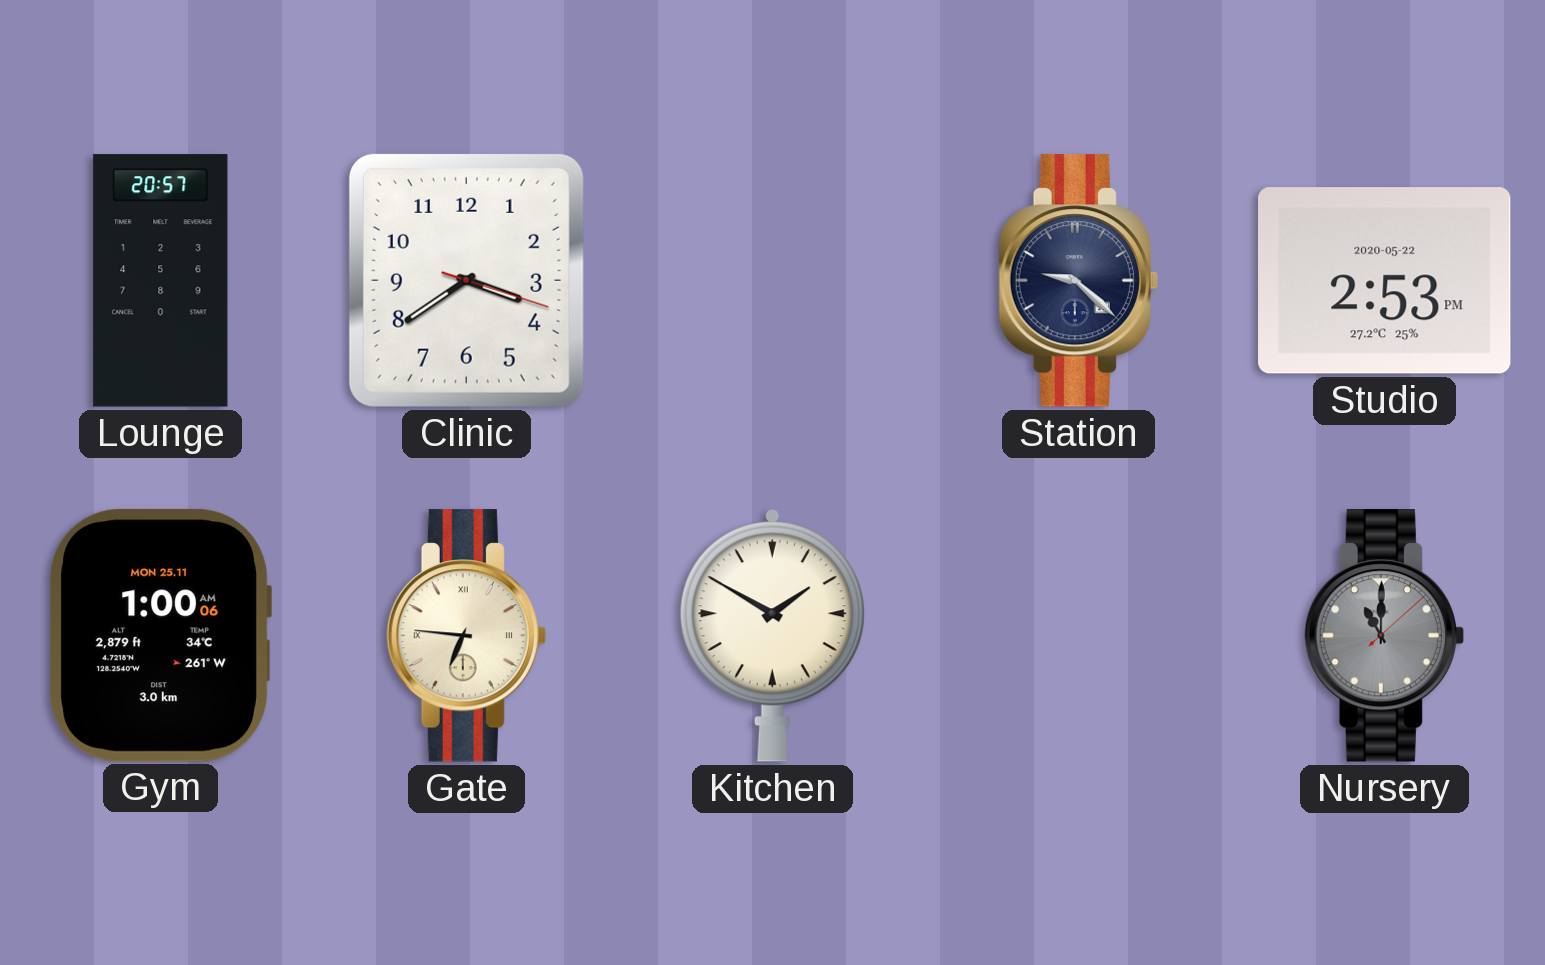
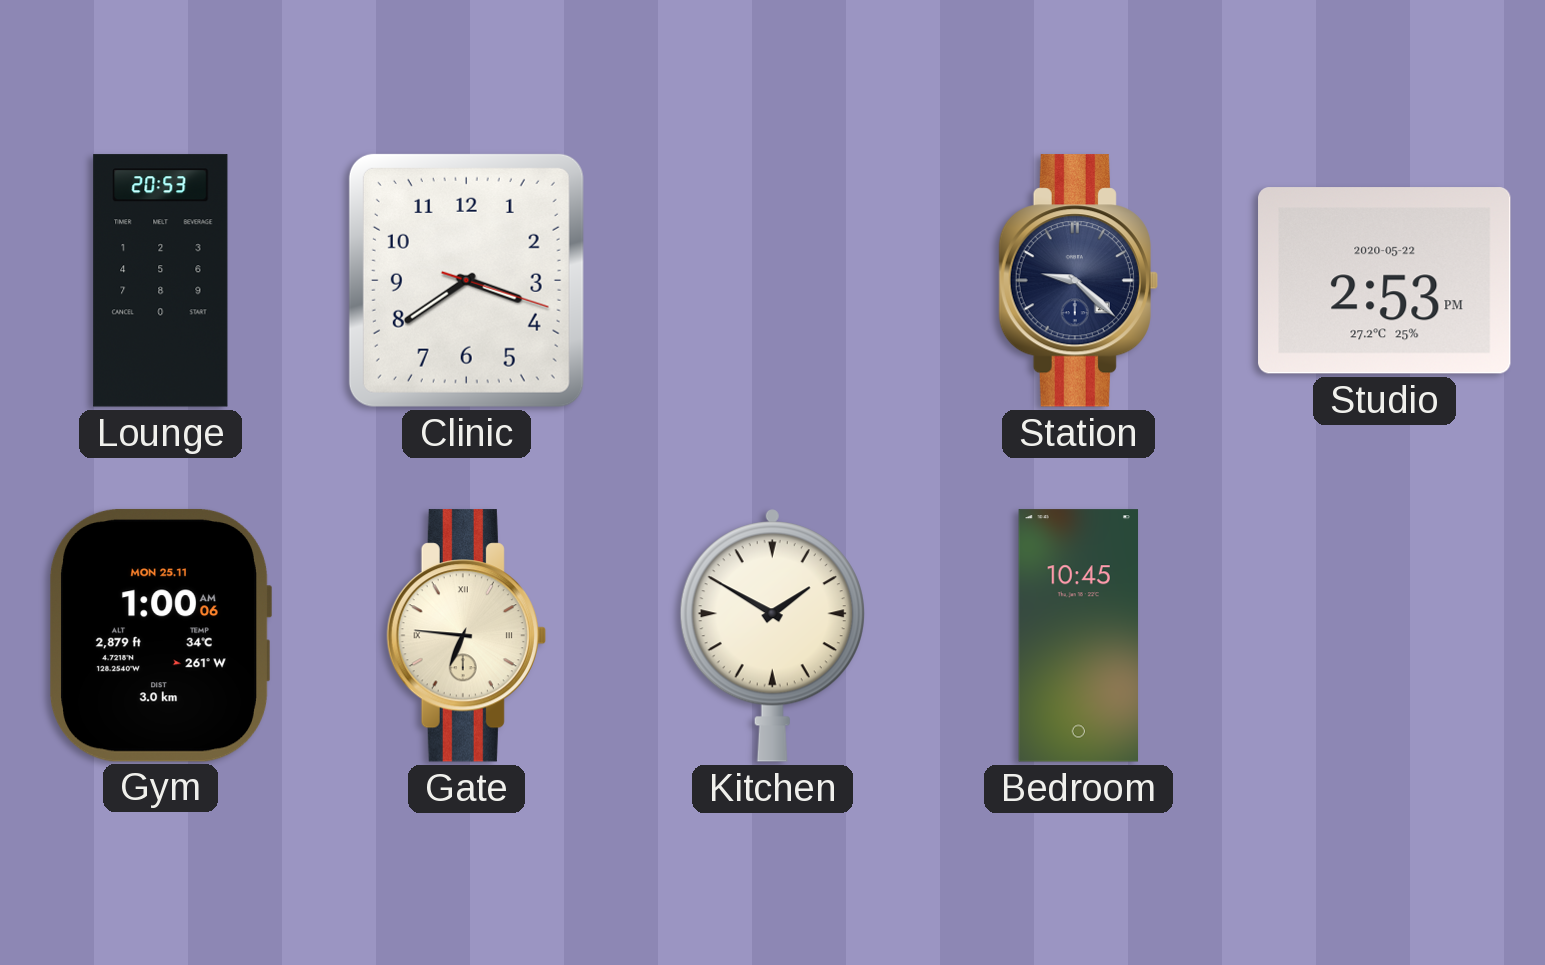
Lounge: 20:57 -> 20:53
Bedroom: none -> 10:45
Nursery: 11:00 -> none
